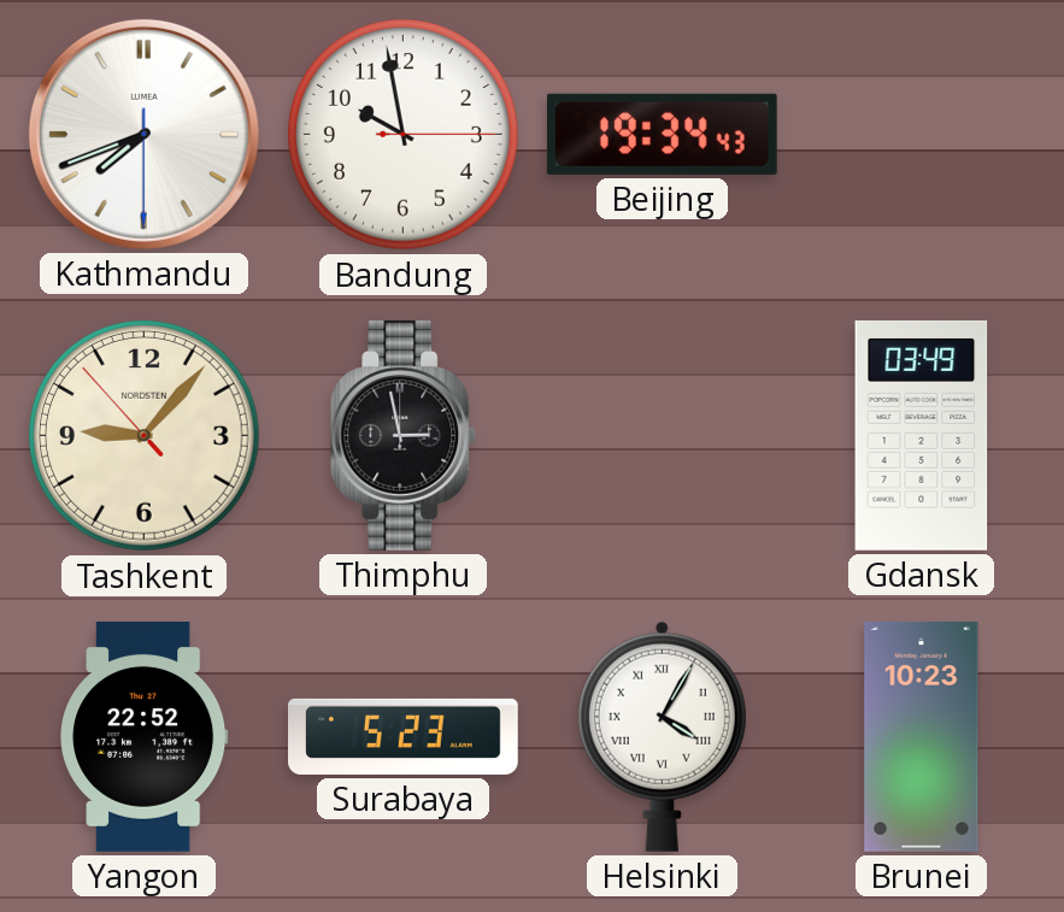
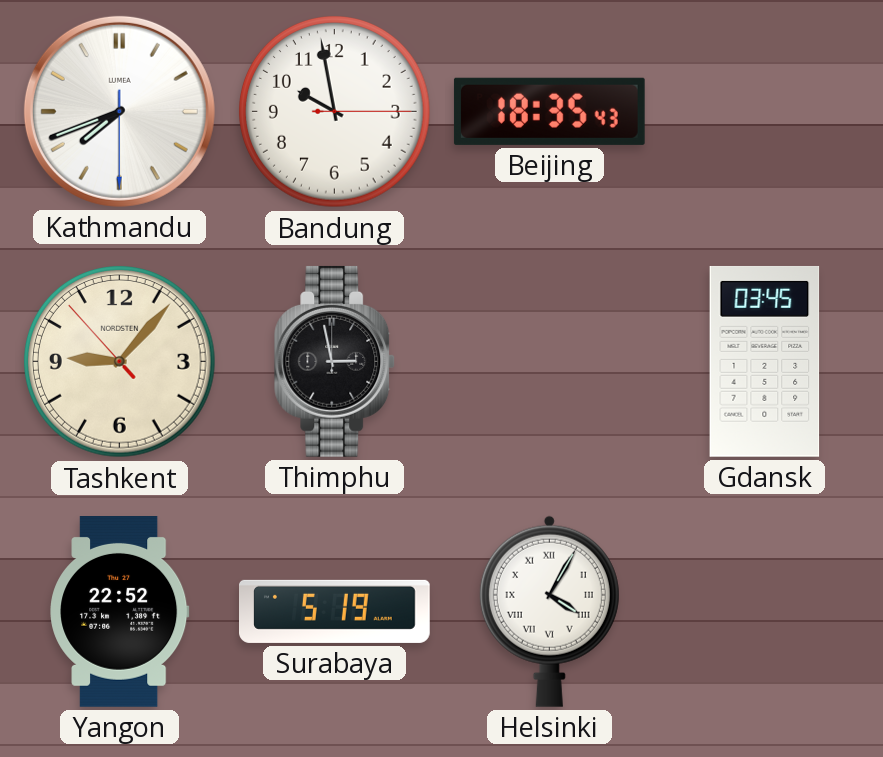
Beijing: 19:34 -> 18:35
Gdansk: 03:49 -> 03:45
Surabaya: 5:23 -> 5:19
Brunei: 10:23 -> none
